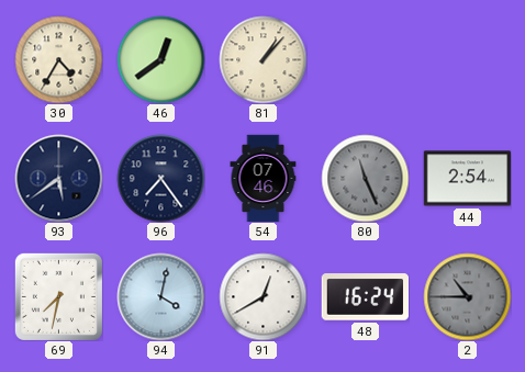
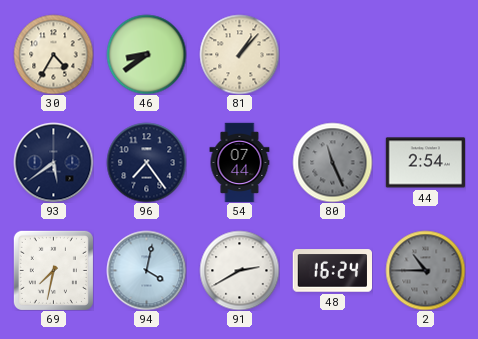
46: 12:39 -> 8:39
54: 07:46 -> 07:44
91: 12:40 -> 2:40
